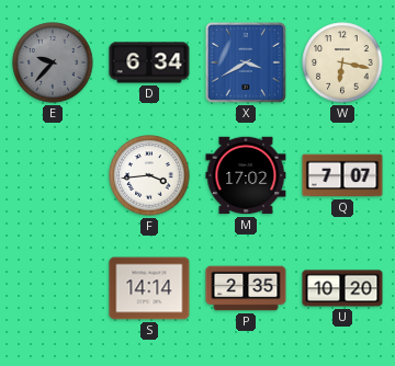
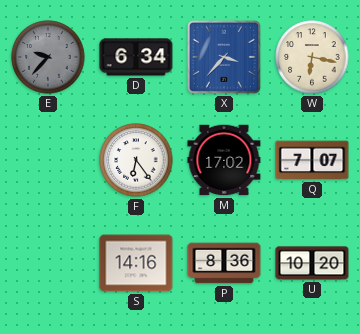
X: 3:40 -> 3:37
F: 3:44 -> 6:24
S: 14:14 -> 14:16
P: 2:35 -> 8:36
